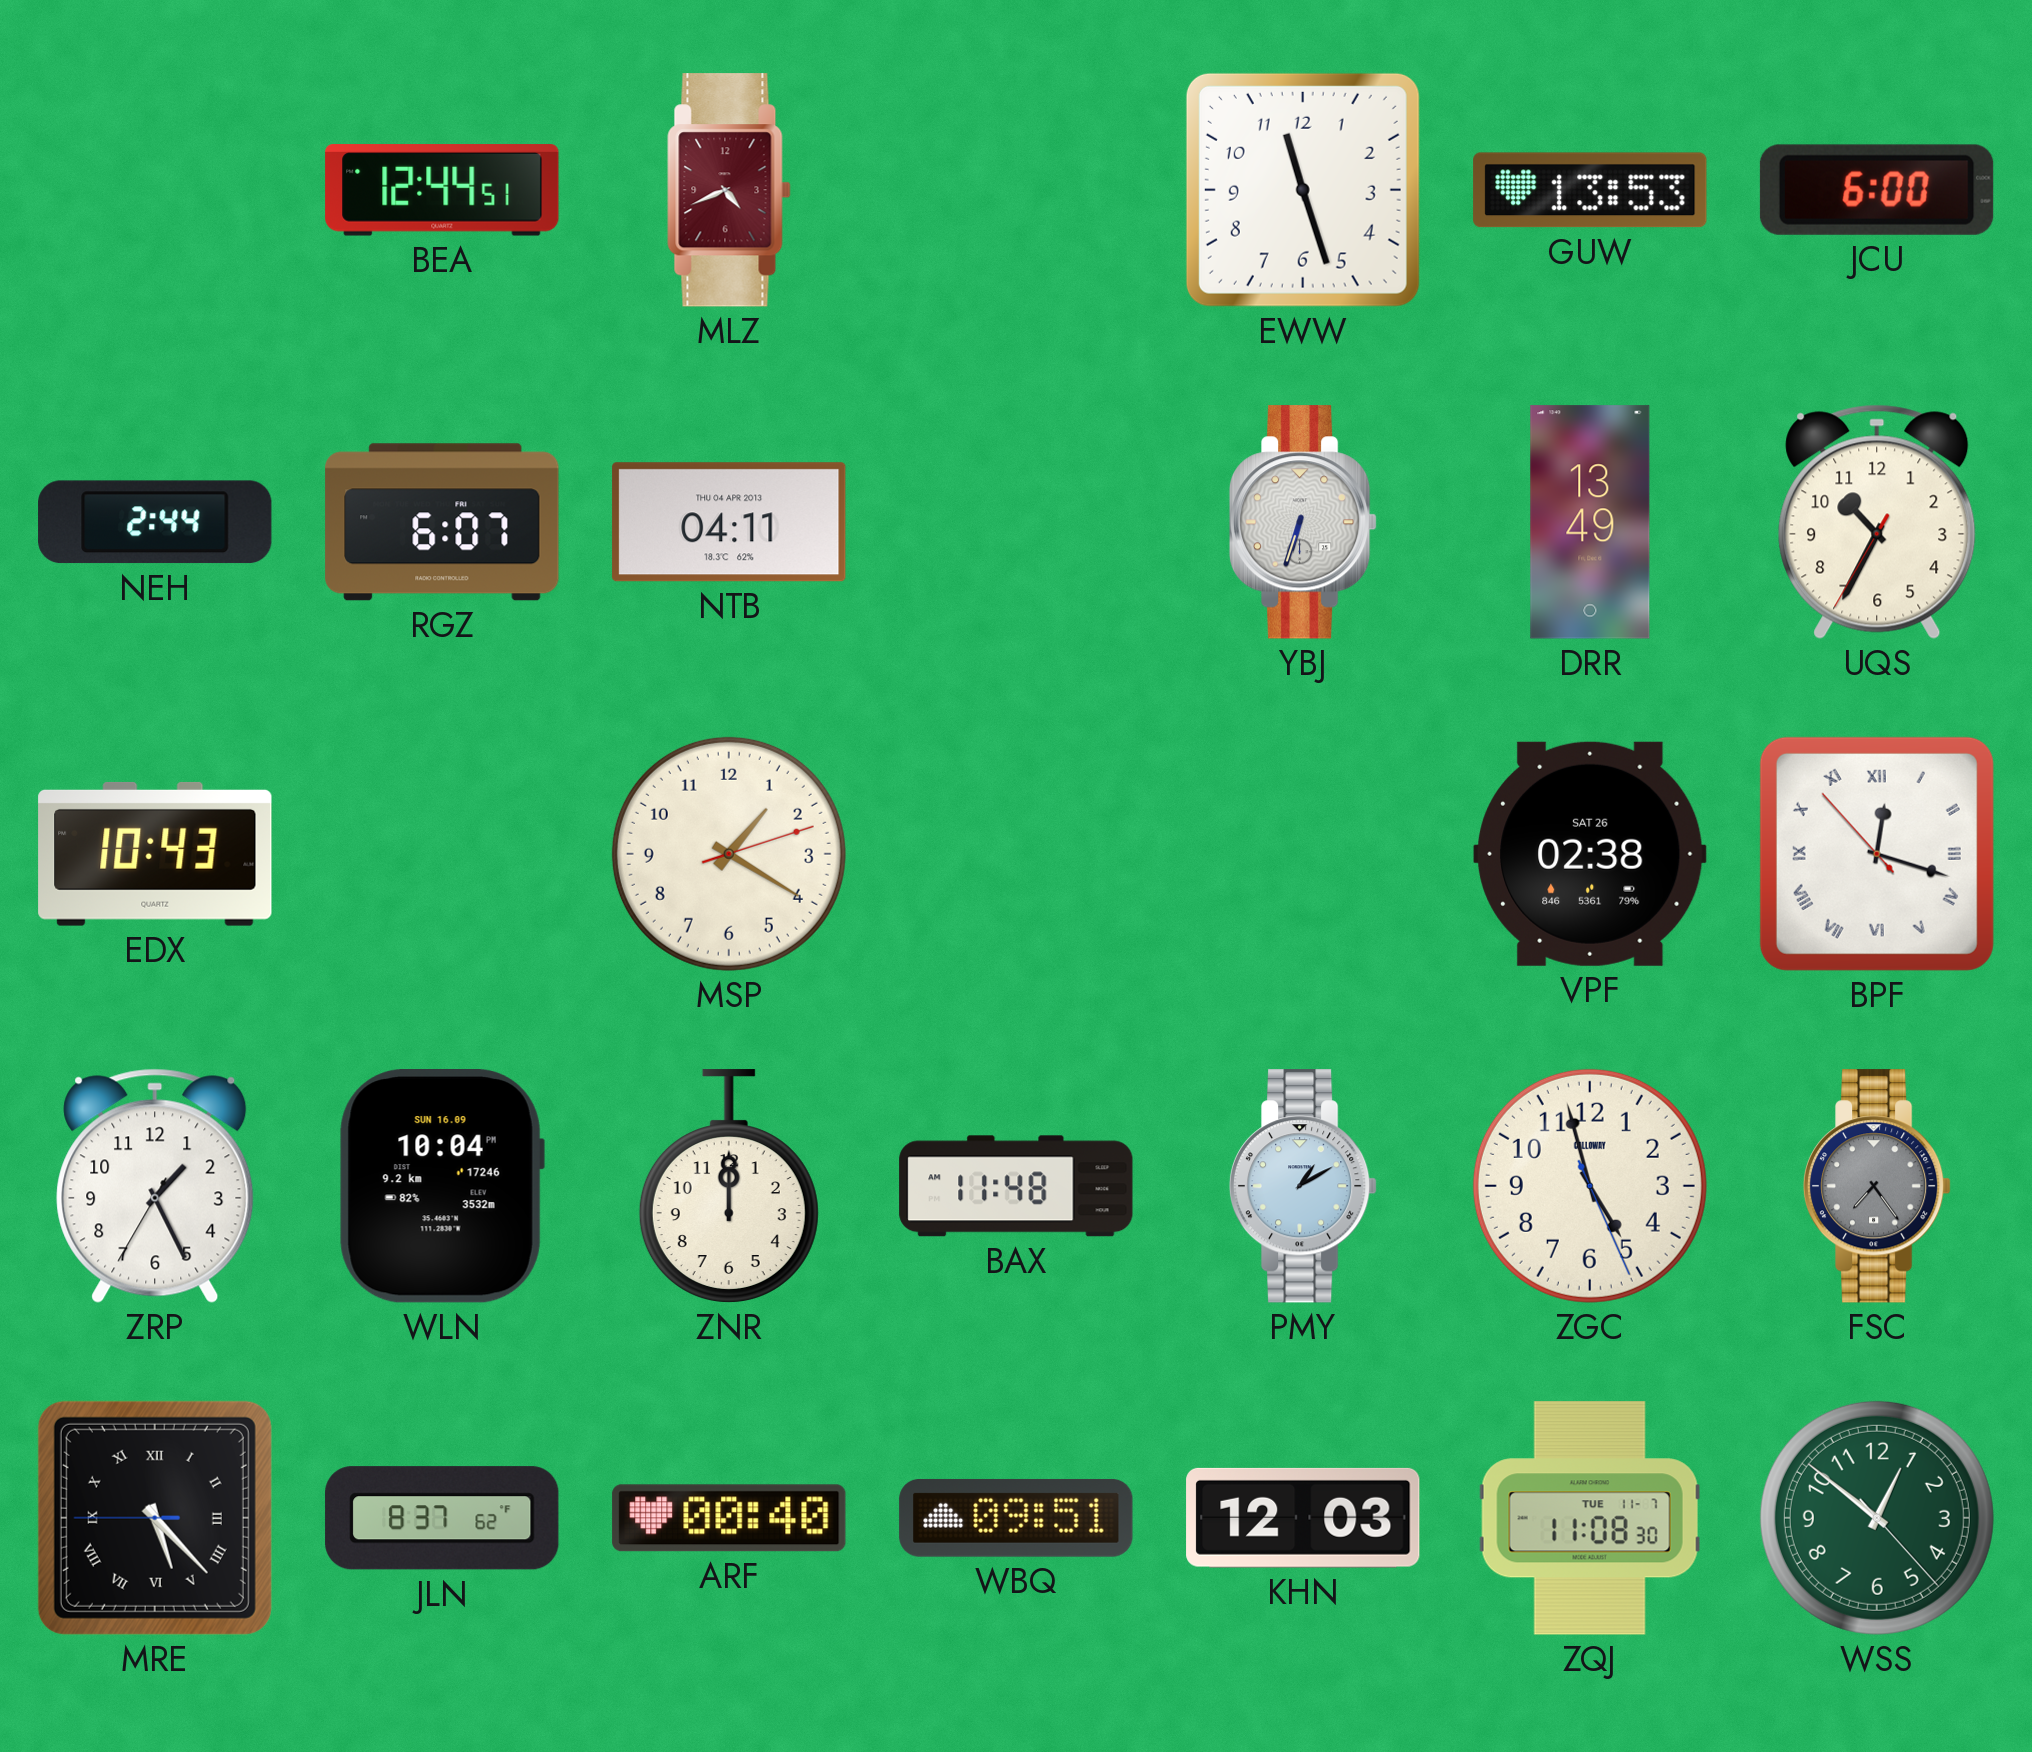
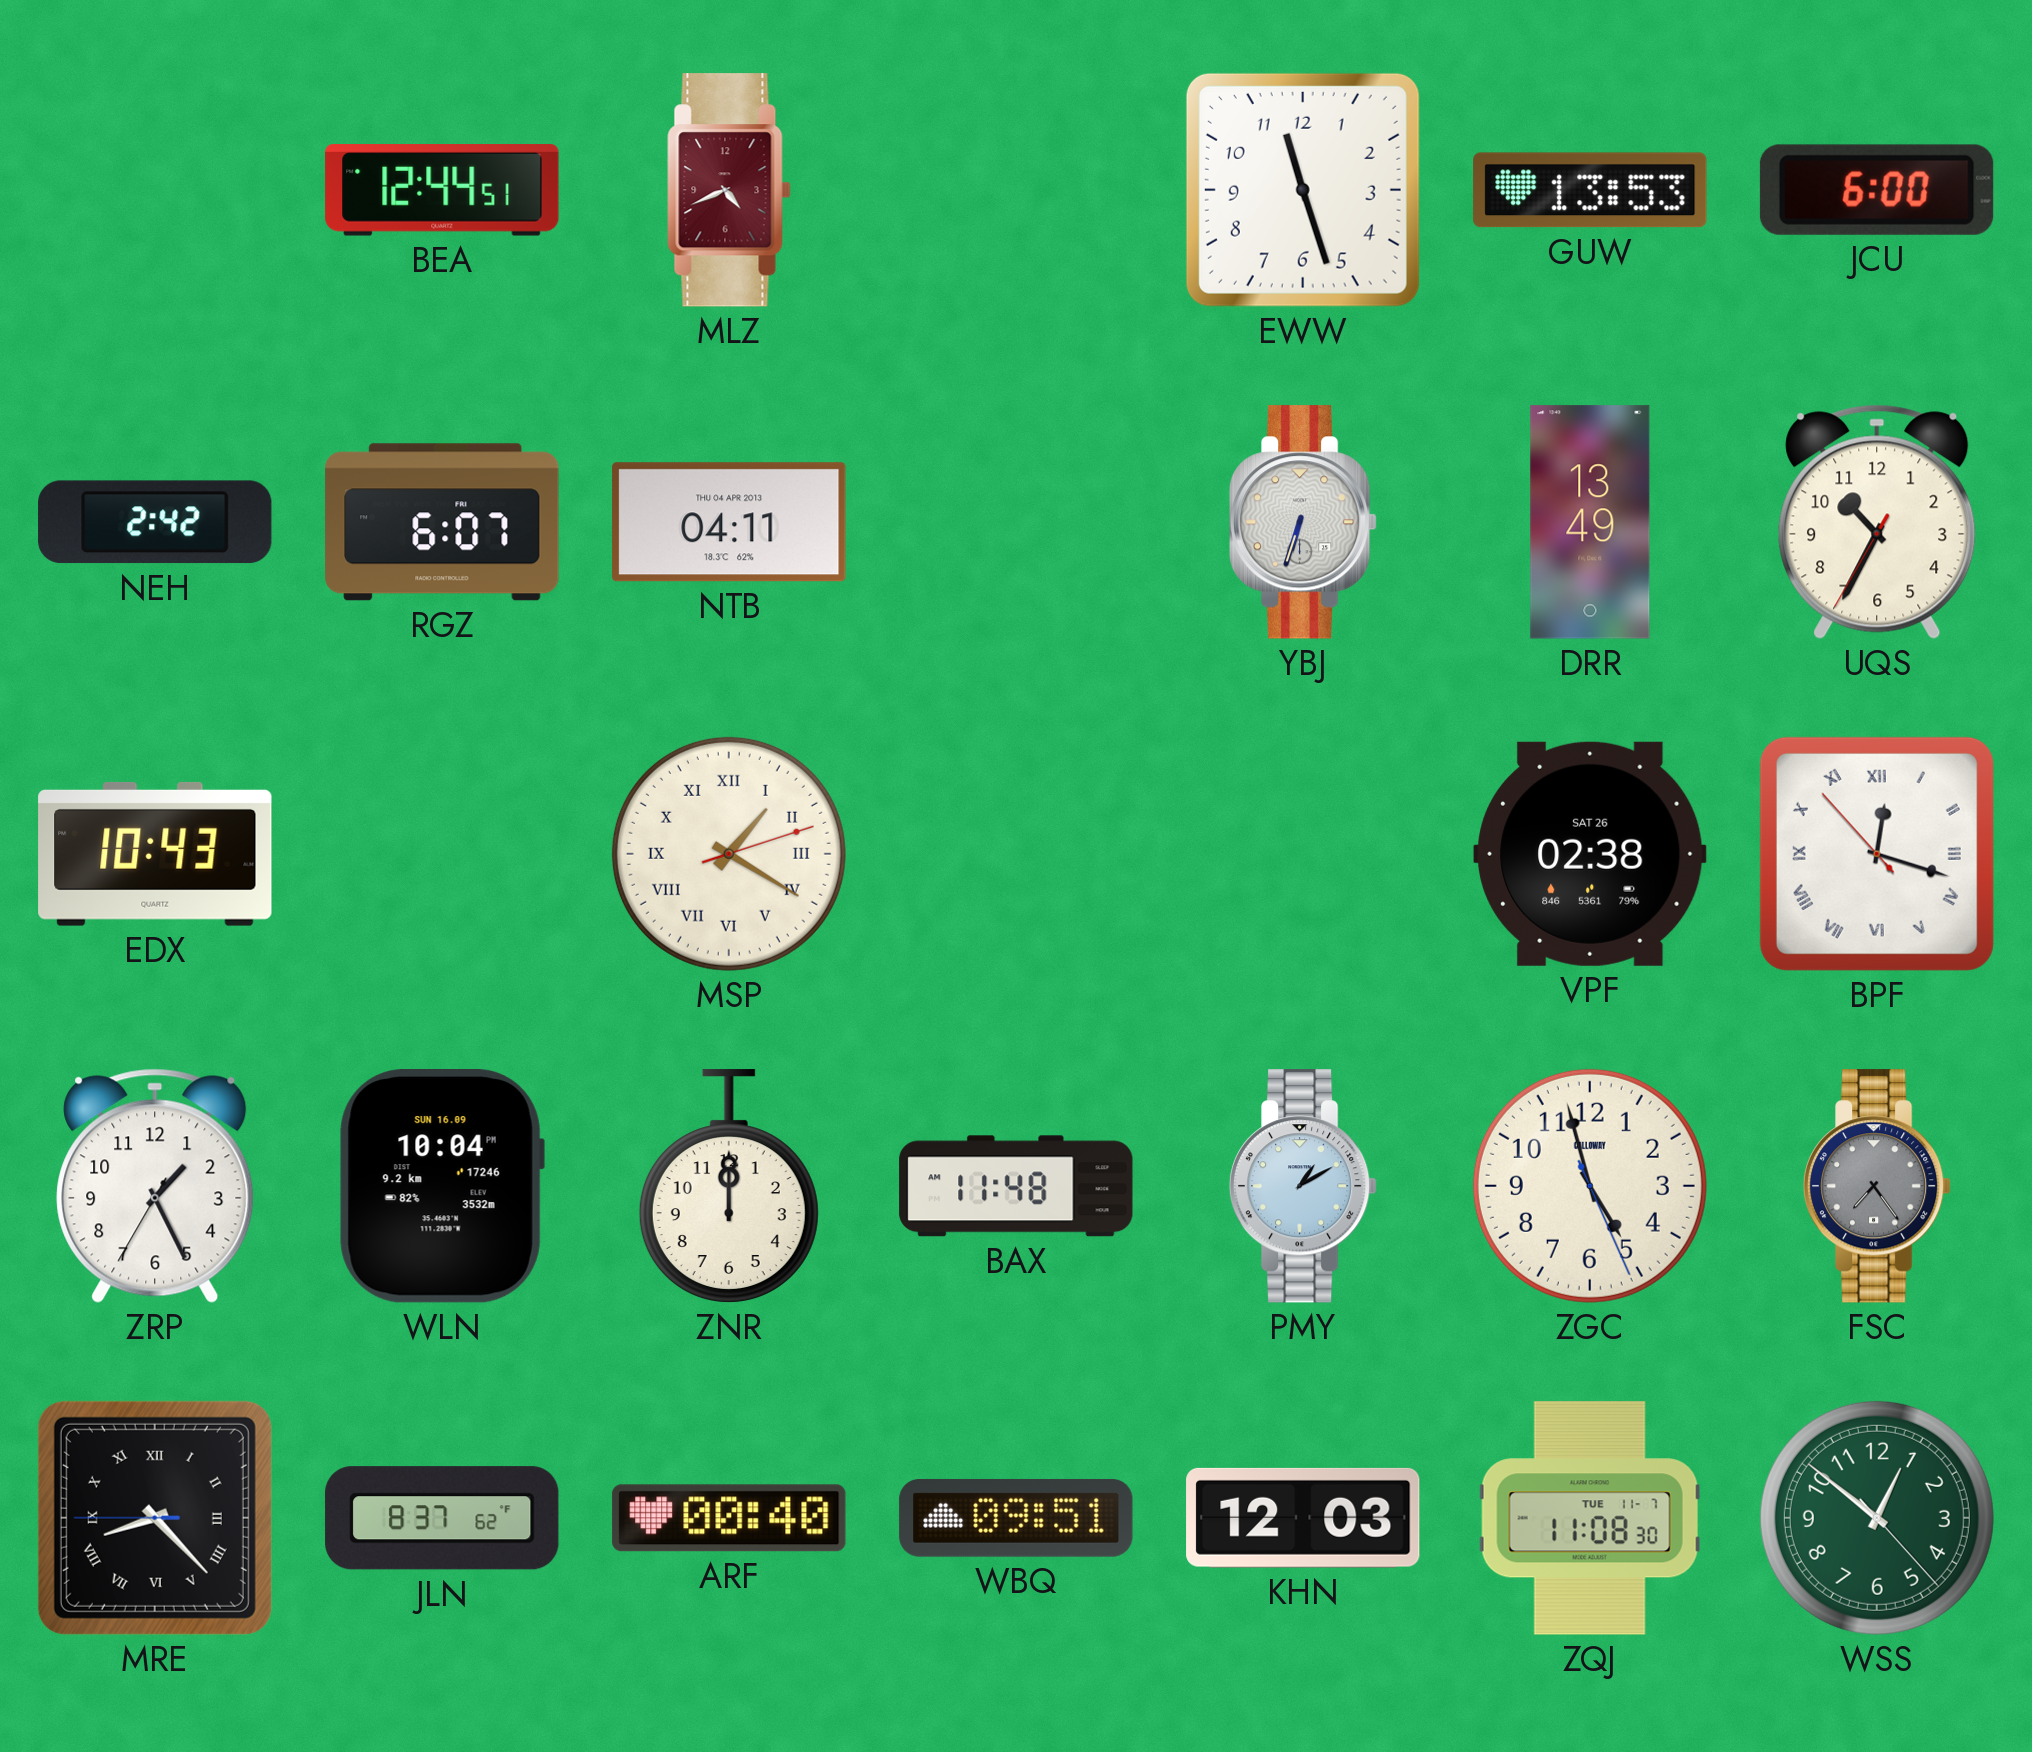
NEH: 2:44 -> 2:42
MSP numerals: Arabic -> Roman
MRE: 5:22 -> 8:22
